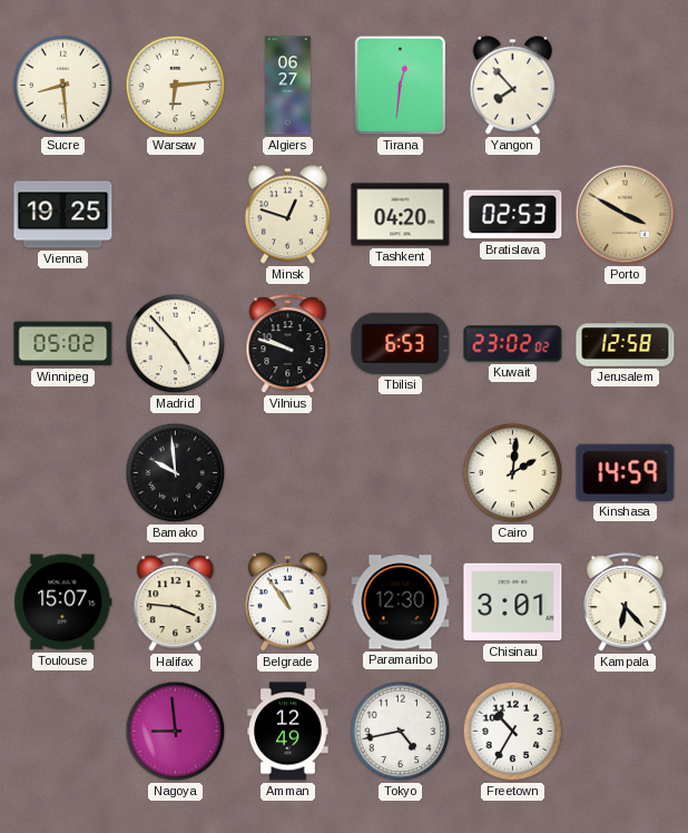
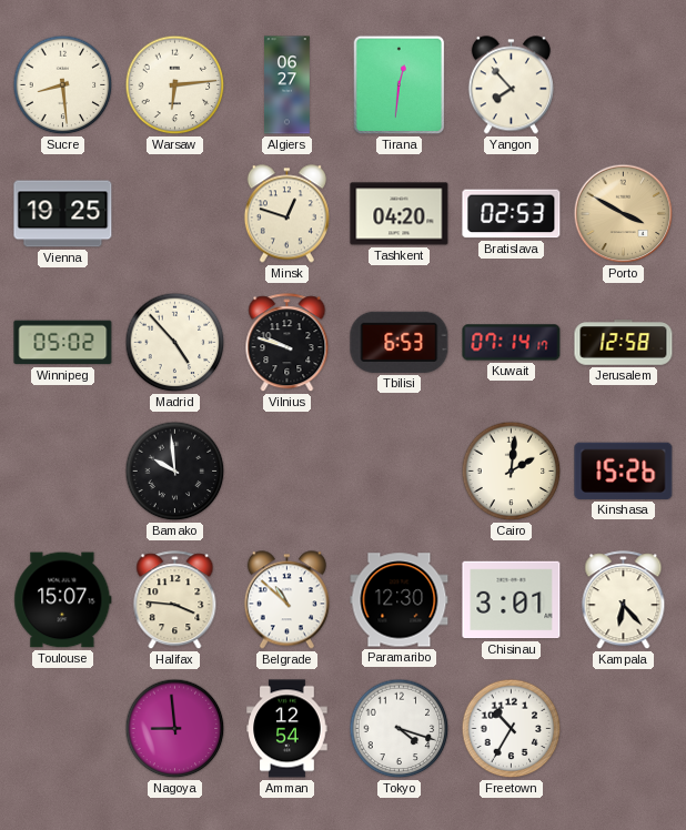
Kuwait: 23:02 -> 07:14
Kinshasa: 14:59 -> 15:26
Belgrade: 10:54 -> 10:52
Amman: 12:49 -> 12:54
Tokyo: 4:43 -> 4:18
